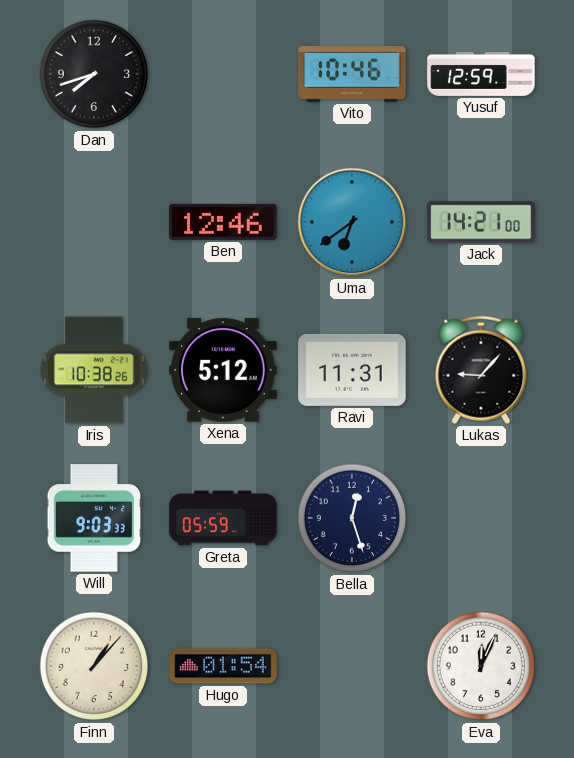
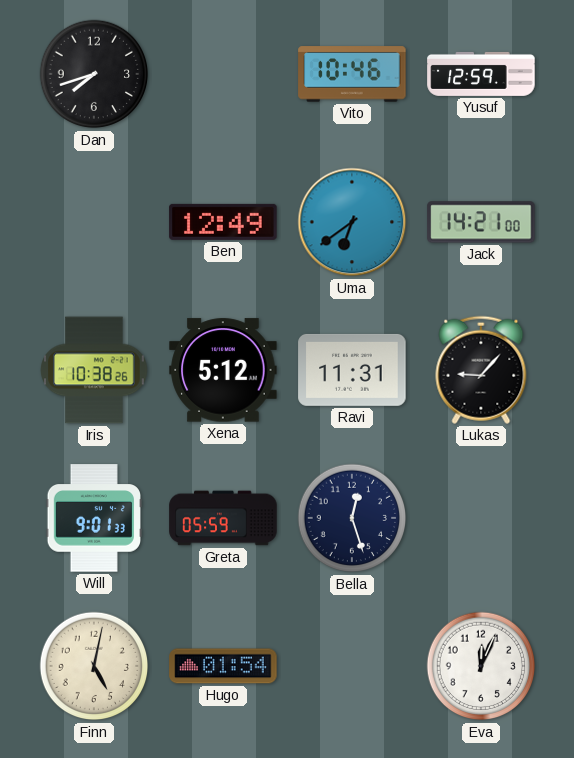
Ben: 12:46 -> 12:49
Will: 9:03 -> 9:01
Finn: 1:07 -> 5:02
